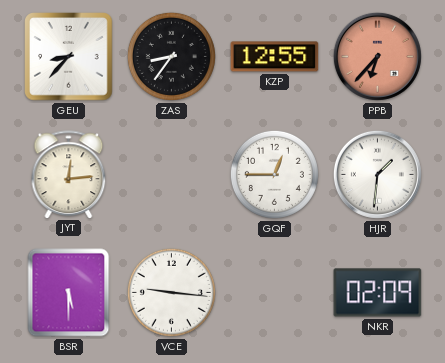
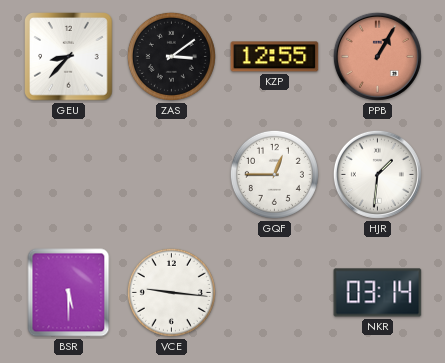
ZAS: 8:36 -> 3:09
PPB: 6:37 -> 1:05
JYT: 12:14 -> none
NKR: 02:09 -> 03:14
